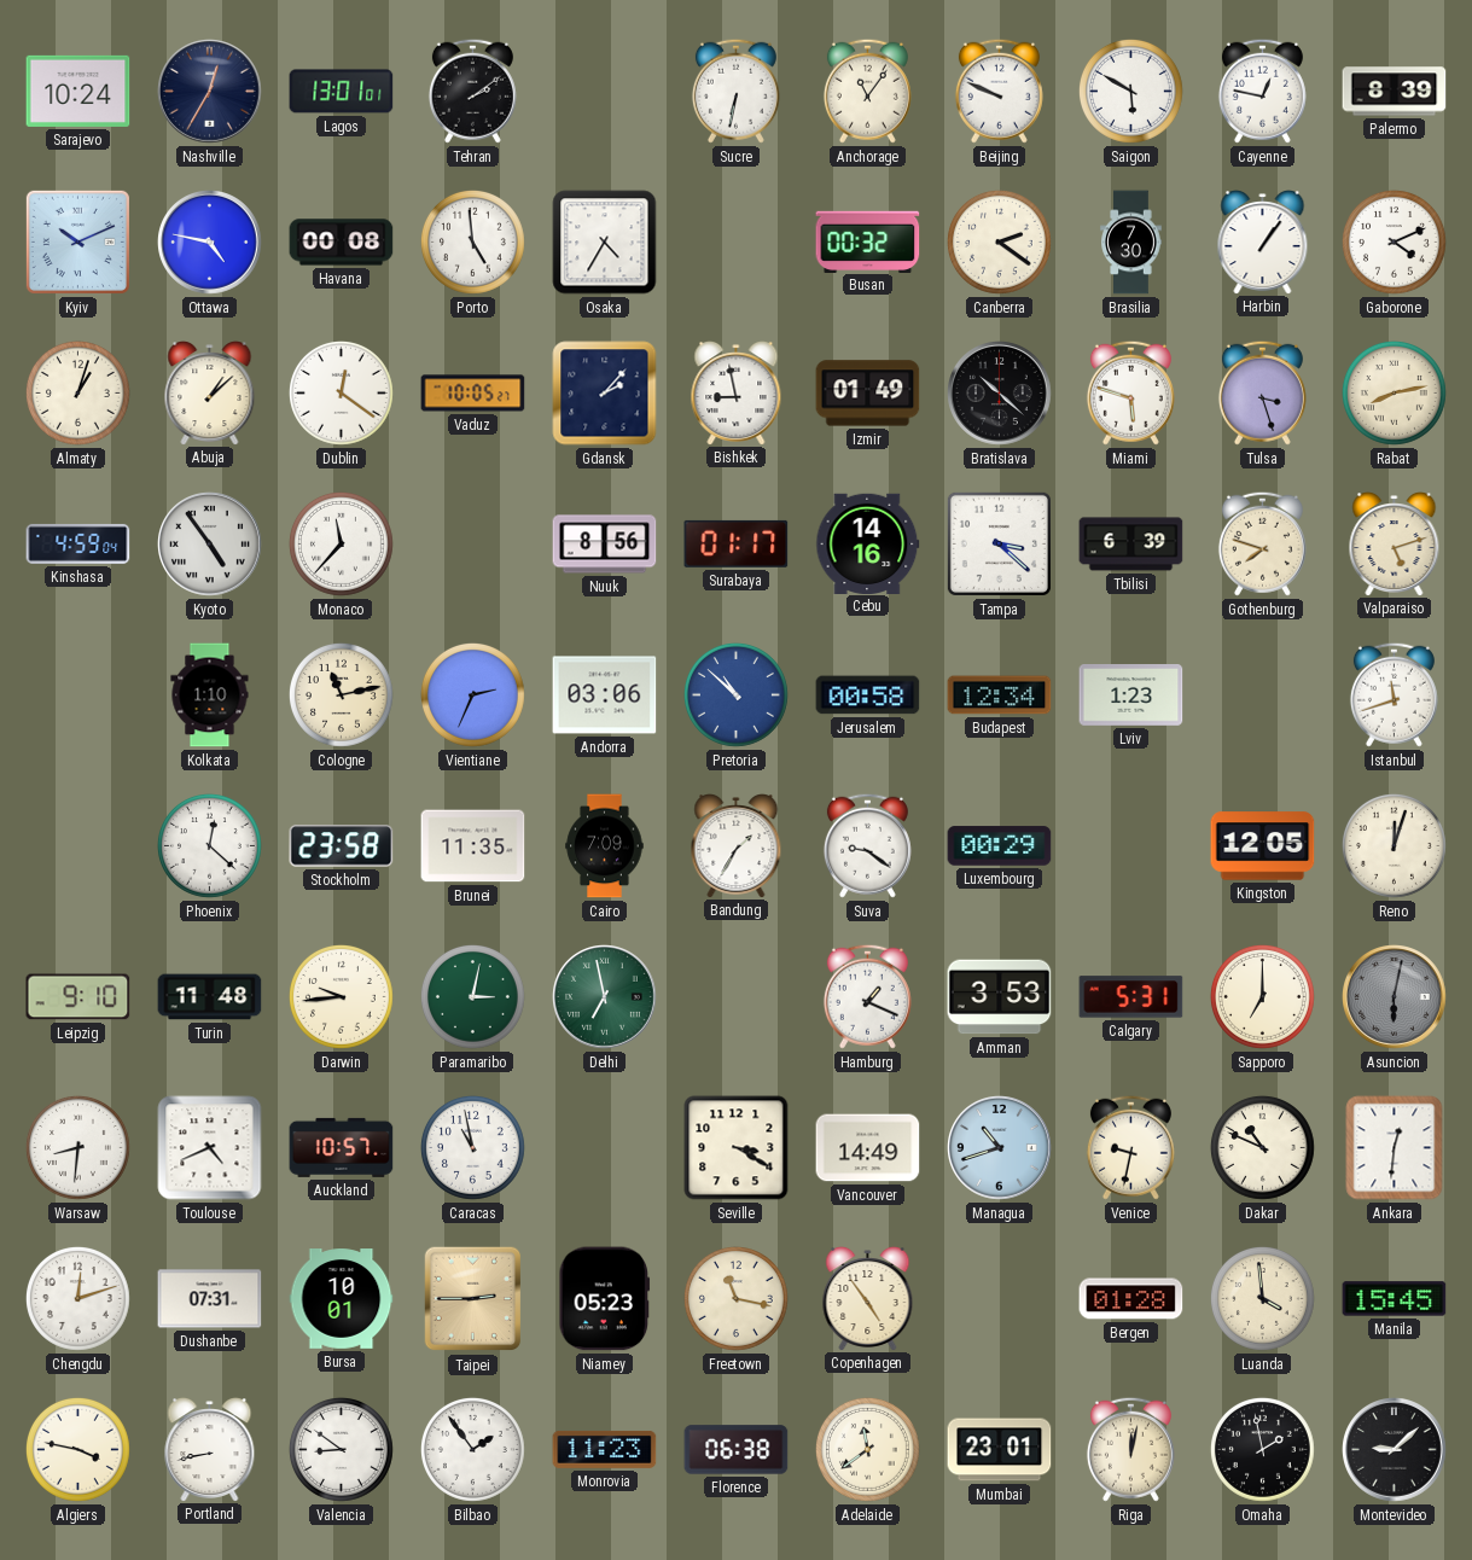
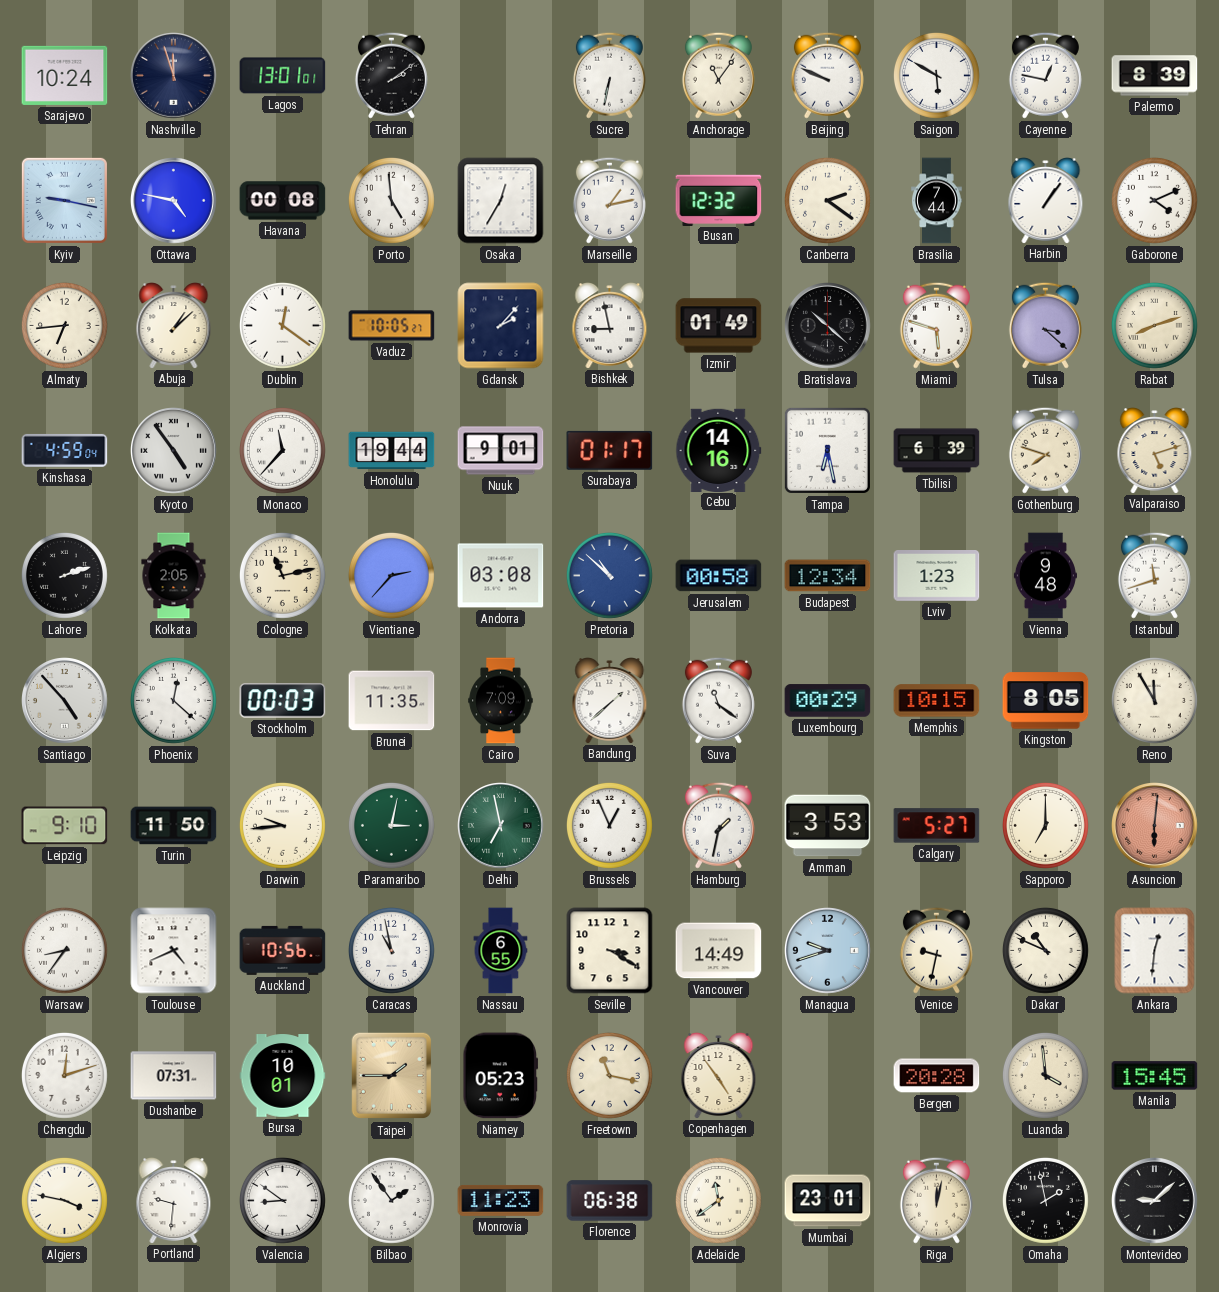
Nashville: 12:35 -> 11:57
Kyiv: 10:11 -> 9:17
Osaka: 4:35 -> 12:35
Marseille: none -> 1:13
Busan: 00:32 -> 12:32
Brasilia: 7:30 -> 7:44
Almaty: 1:03 -> 6:44
Tulsa: 3:27 -> 3:22
Rabat: 8:13 -> 8:12
Honolulu: none -> 19:44
Nuuk: 8:56 -> 9:01
Tampa: 3:22 -> 6:28
Lahore: none -> 2:12
Kolkata: 1:10 -> 2:05
Vientiane: 2:34 -> 2:37
Andorra: 03:06 -> 03:08
Vienna: none -> 9:48
Santiago: none -> 4:53
Stockholm: 23:58 -> 00:03
Bandung: 1:35 -> 1:38
Suva: 9:21 -> 11:21
Memphis: none -> 10:15
Kingston: 12:05 -> 8:05
Reno: 12:03 -> 11:55
Turin: 11:48 -> 11:50
Brussels: none -> 12:56
Hamburg: 1:19 -> 1:32
Calgary: 5:31 -> 5:27
Asuncion: 6:02 -> 6:01
Asuncion dial: grey -> salmon
Warsaw: 8:31 -> 8:36
Auckland: 10:57 -> 10:56
Nassau: none -> 6:55
Managua: 10:42 -> 9:42
Taipei: 2:45 -> 1:45
Bergen: 01:28 -> 20:28
Portland: 8:43 -> 9:31
